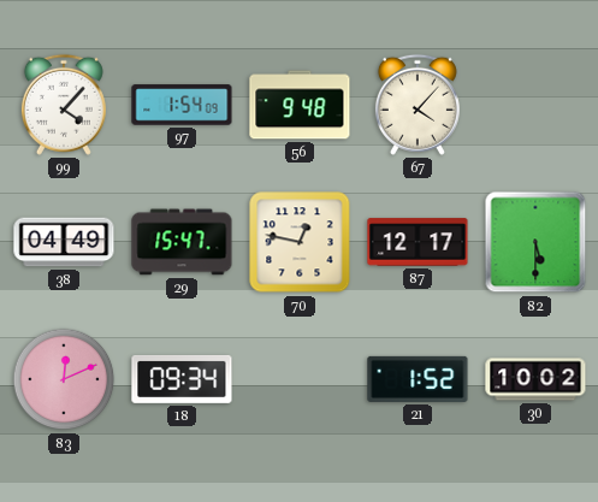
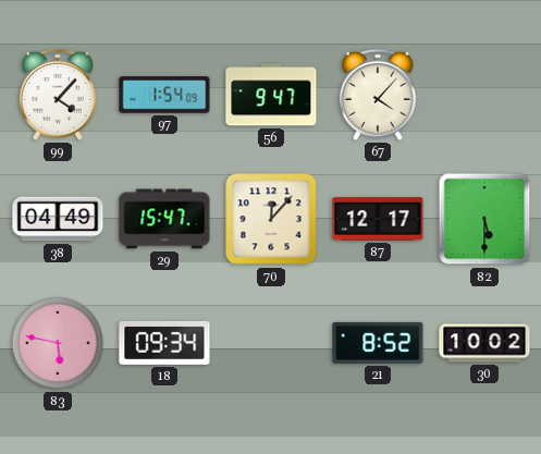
56: 9:48 -> 9:47
70: 12:47 -> 12:07
83: 12:11 -> 5:47
21: 1:52 -> 8:52
